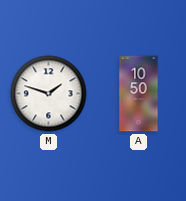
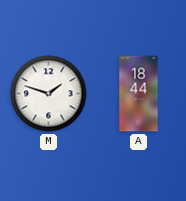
A: 10:50 -> 18:44
